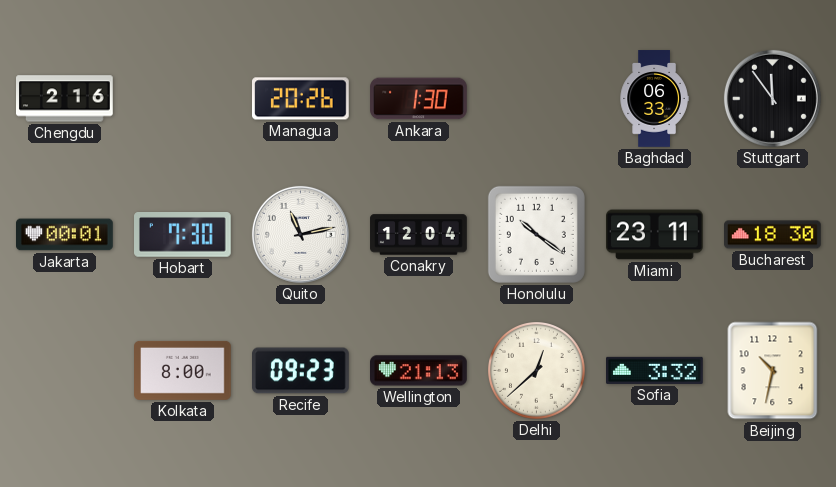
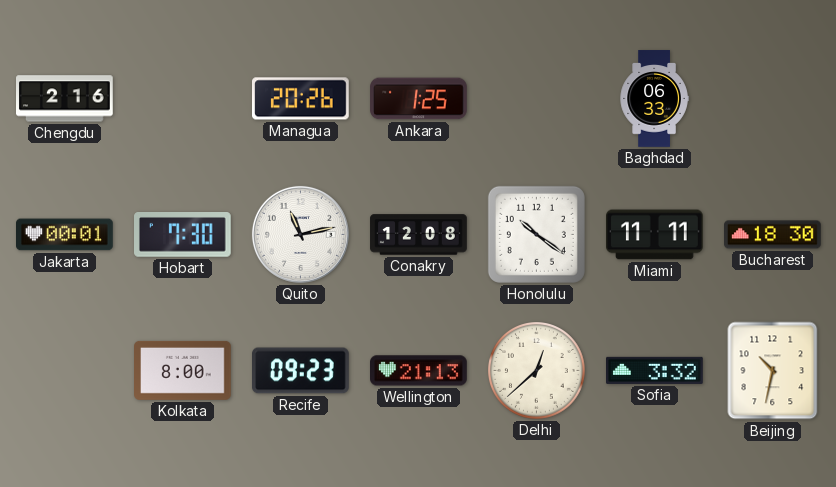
Ankara: 1:30 -> 1:25
Stuttgart: 11:54 -> none
Conakry: 12:04 -> 12:08
Miami: 23:11 -> 11:11
